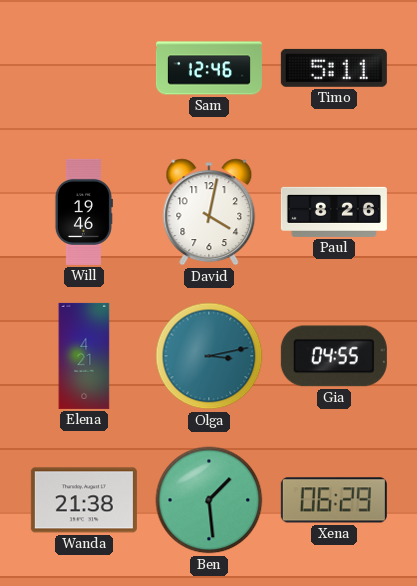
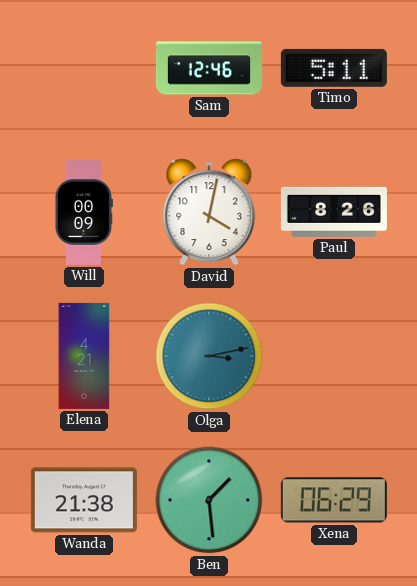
Will: 19:46 -> 00:09
Gia: 04:55 -> none
